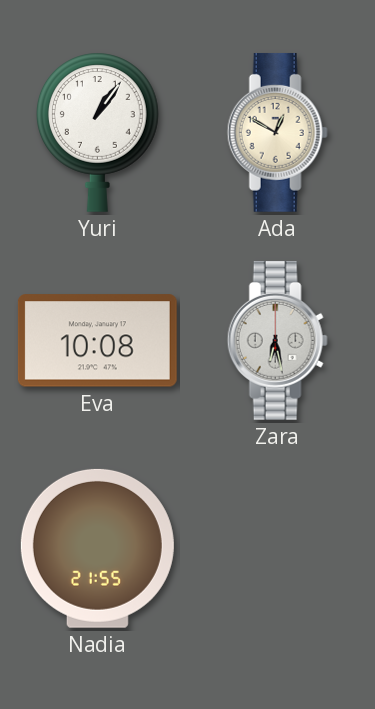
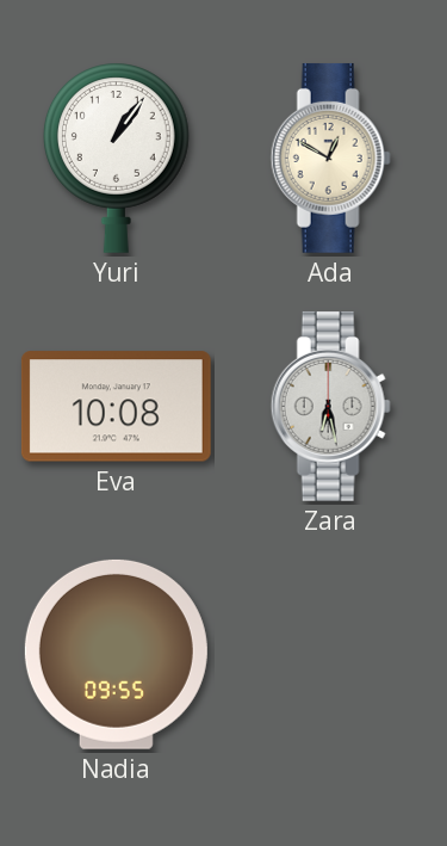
Nadia: 21:55 -> 09:55
